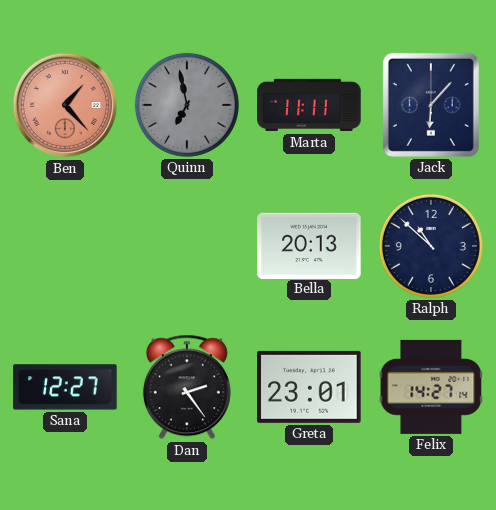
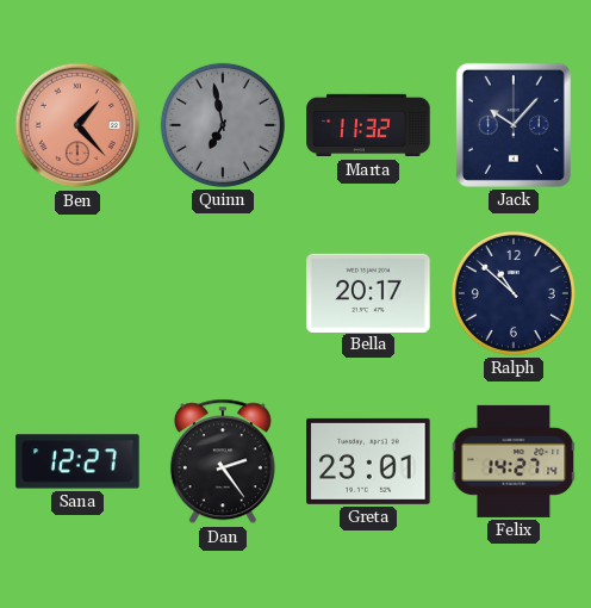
Marta: 11:11 -> 11:32
Jack: 6:07 -> 10:07
Bella: 20:13 -> 20:17
